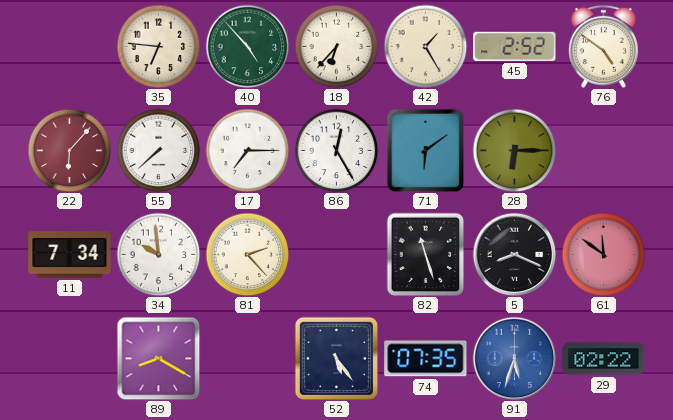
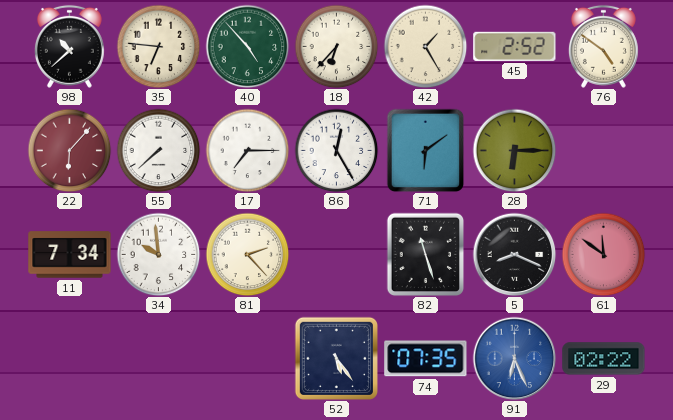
98: none -> 10:38
89: 8:20 -> none
91: 5:33 -> 6:26
